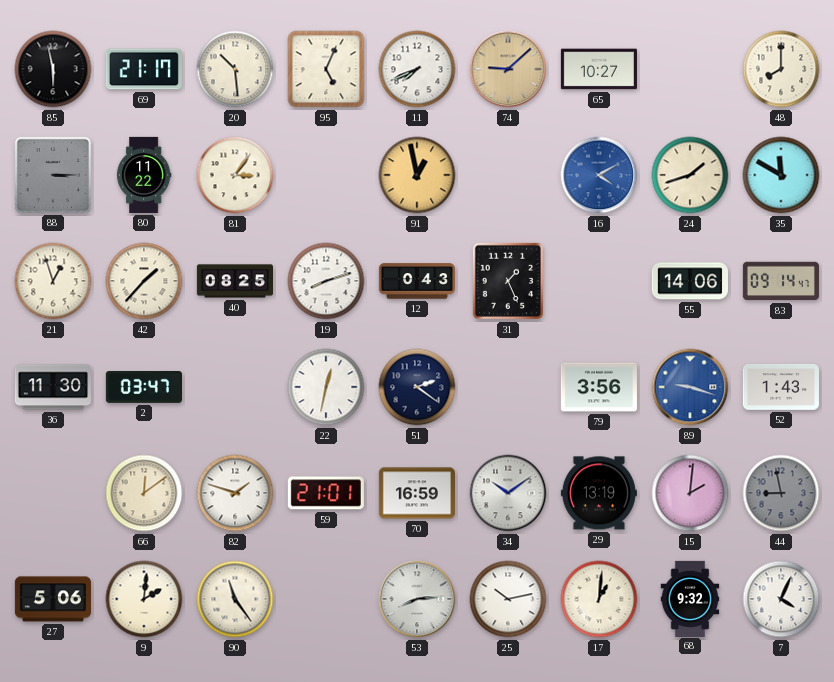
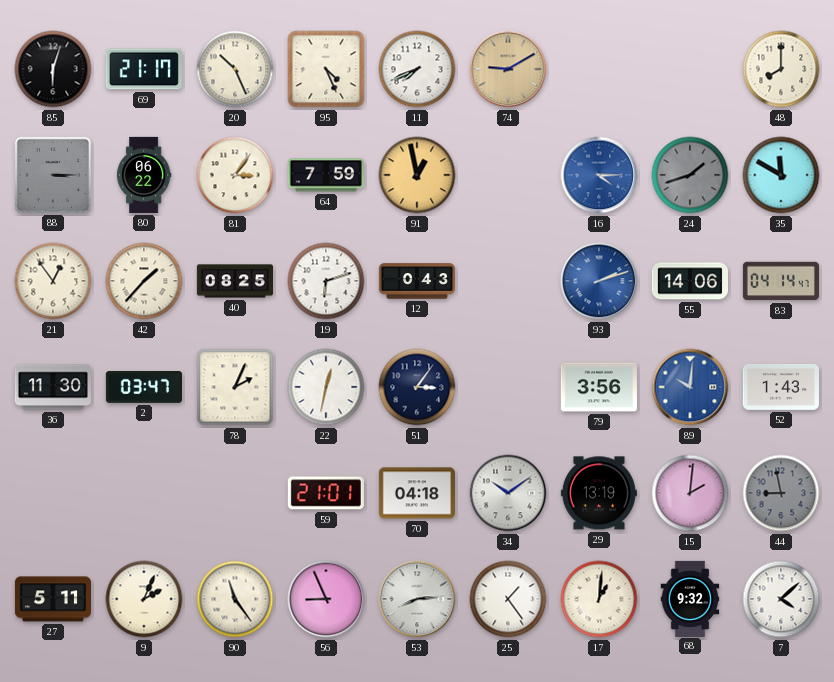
85: 5:58 -> 6:03
20: 10:29 -> 10:26
95: 5:04 -> 4:26
74: 9:08 -> 9:10
65: 10:27 -> none
80: 11:22 -> 06:22
64: none -> 7:59
16: 4:10 -> 4:15
24 dial: cream -> grey
21: 12:57 -> 12:54
19: 8:12 -> 6:12
31: 1:26 -> none
93: none -> 2:12
83: 09:14 -> 04:14
78: none -> 2:04
51: 2:21 -> 3:06
89: 9:18 -> 10:01
66: 12:09 -> none
82: 1:48 -> none
70: 16:59 -> 04:18
27: 5:06 -> 5:11
9: 2:01 -> 2:04
56: none -> 8:56
25: 10:13 -> 1:24
7: 4:04 -> 4:08
